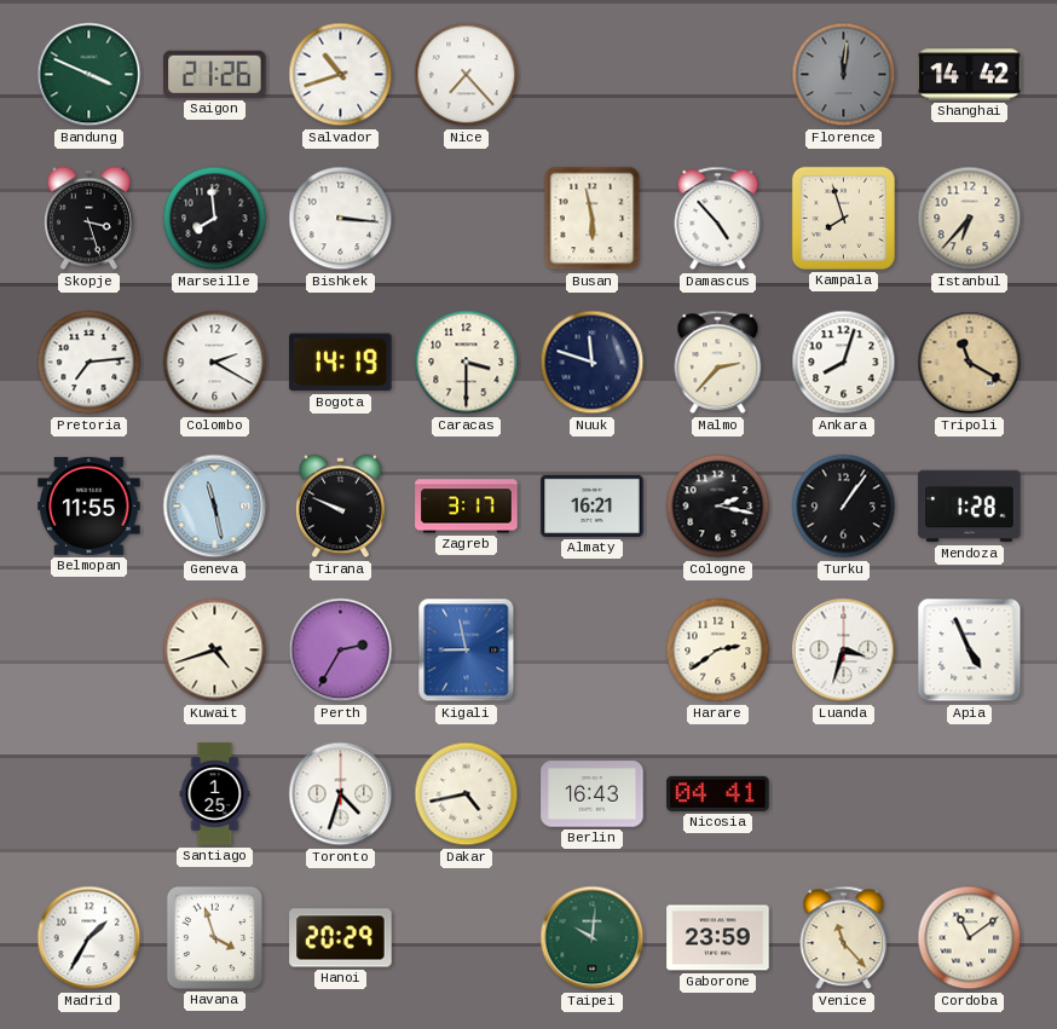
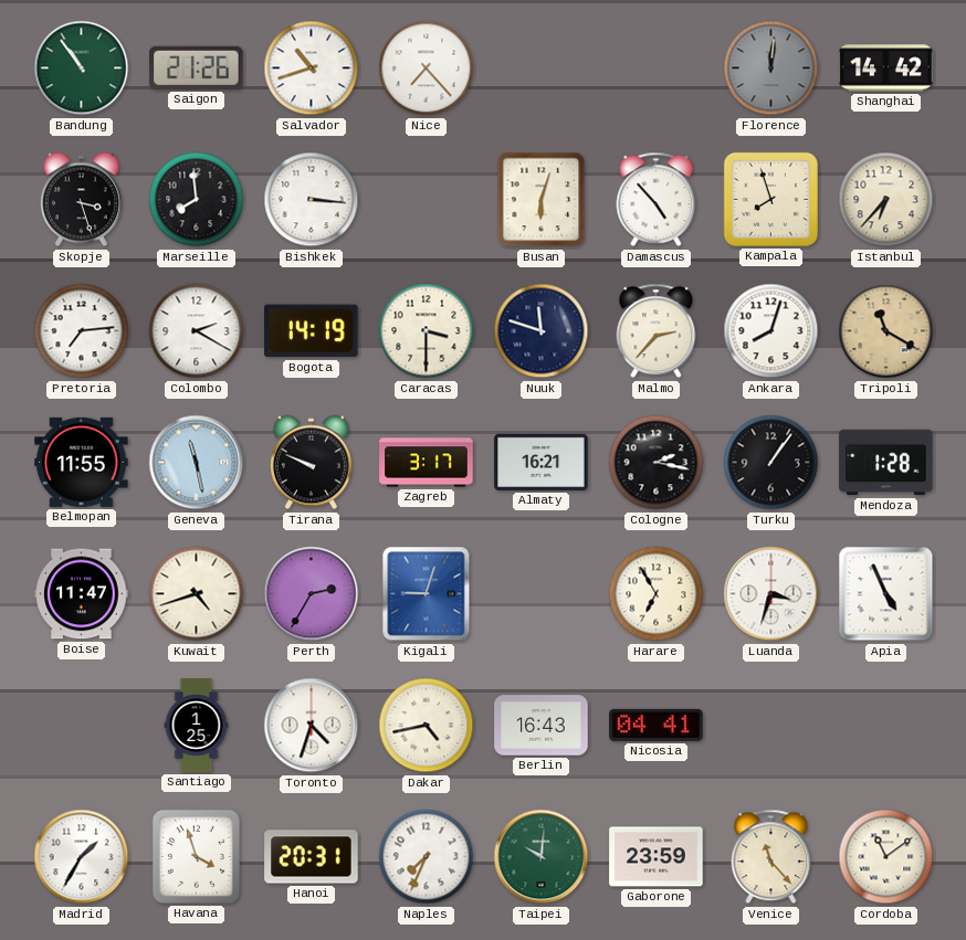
Bandung: 3:49 -> 10:54
Busan: 5:58 -> 6:03
Boise: none -> 11:47
Kigali: 8:58 -> 9:03
Harare: 2:39 -> 6:55
Hanoi: 20:29 -> 20:31
Naples: none -> 7:34
